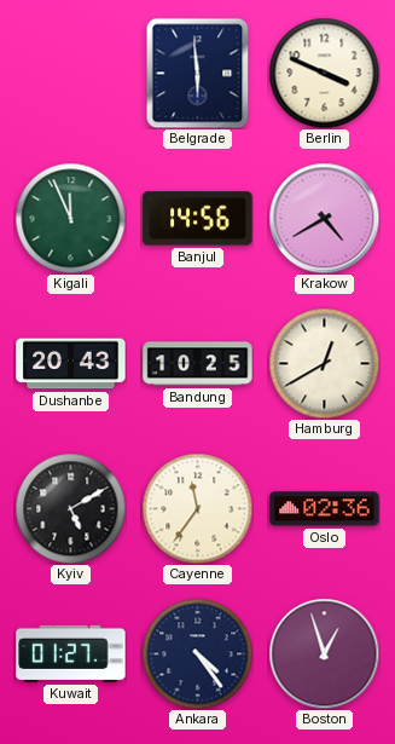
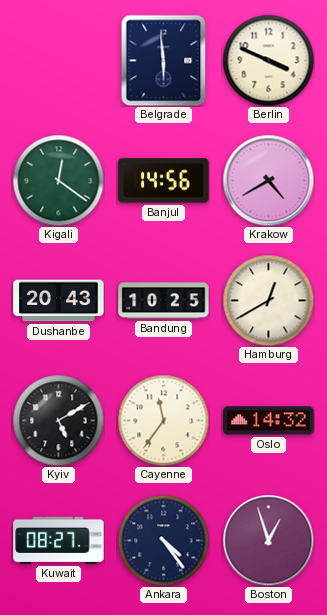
Kigali: 11:56 -> 12:21
Oslo: 02:36 -> 14:32
Kuwait: 01:27 -> 08:27
